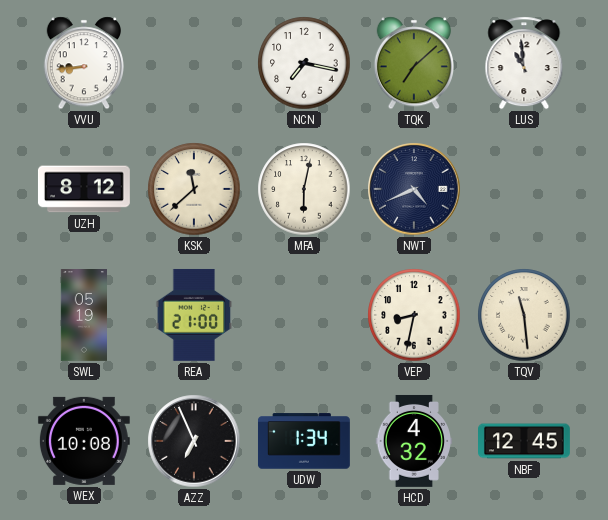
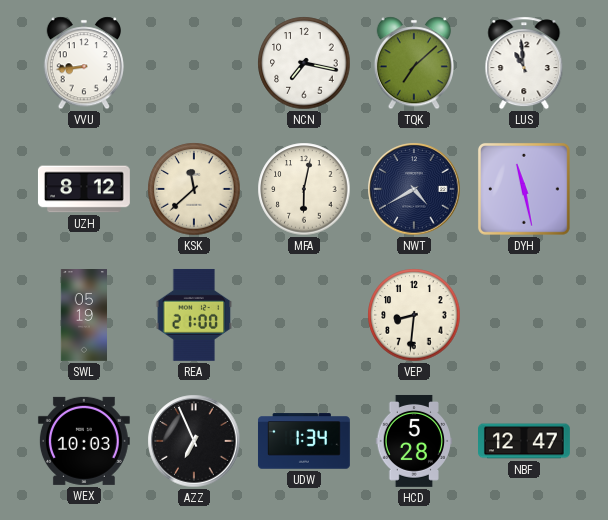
NWT: 4:41 -> 4:40
DYH: none -> 11:28
VEP: 8:32 -> 8:31
TQV: 11:29 -> none
WEX: 10:08 -> 10:03
HCD: 4:32 -> 5:28
NBF: 12:45 -> 12:47
